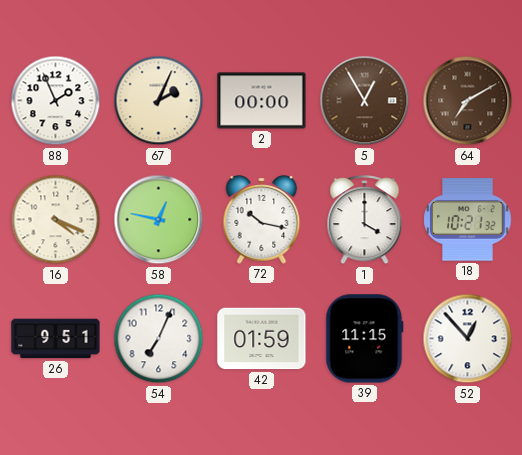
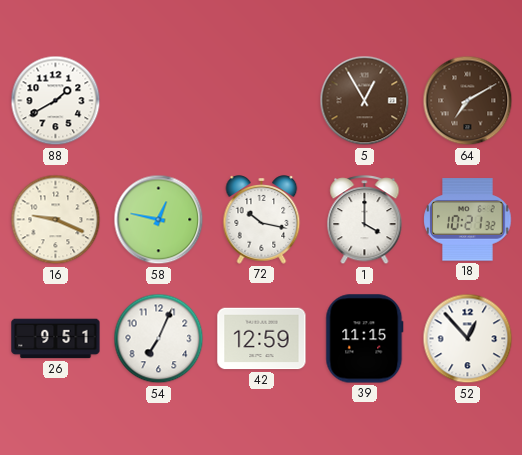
88: 1:56 -> 1:40
67: 2:04 -> none
2: 00:00 -> none
16: 4:19 -> 9:19
42: 01:59 -> 12:59
